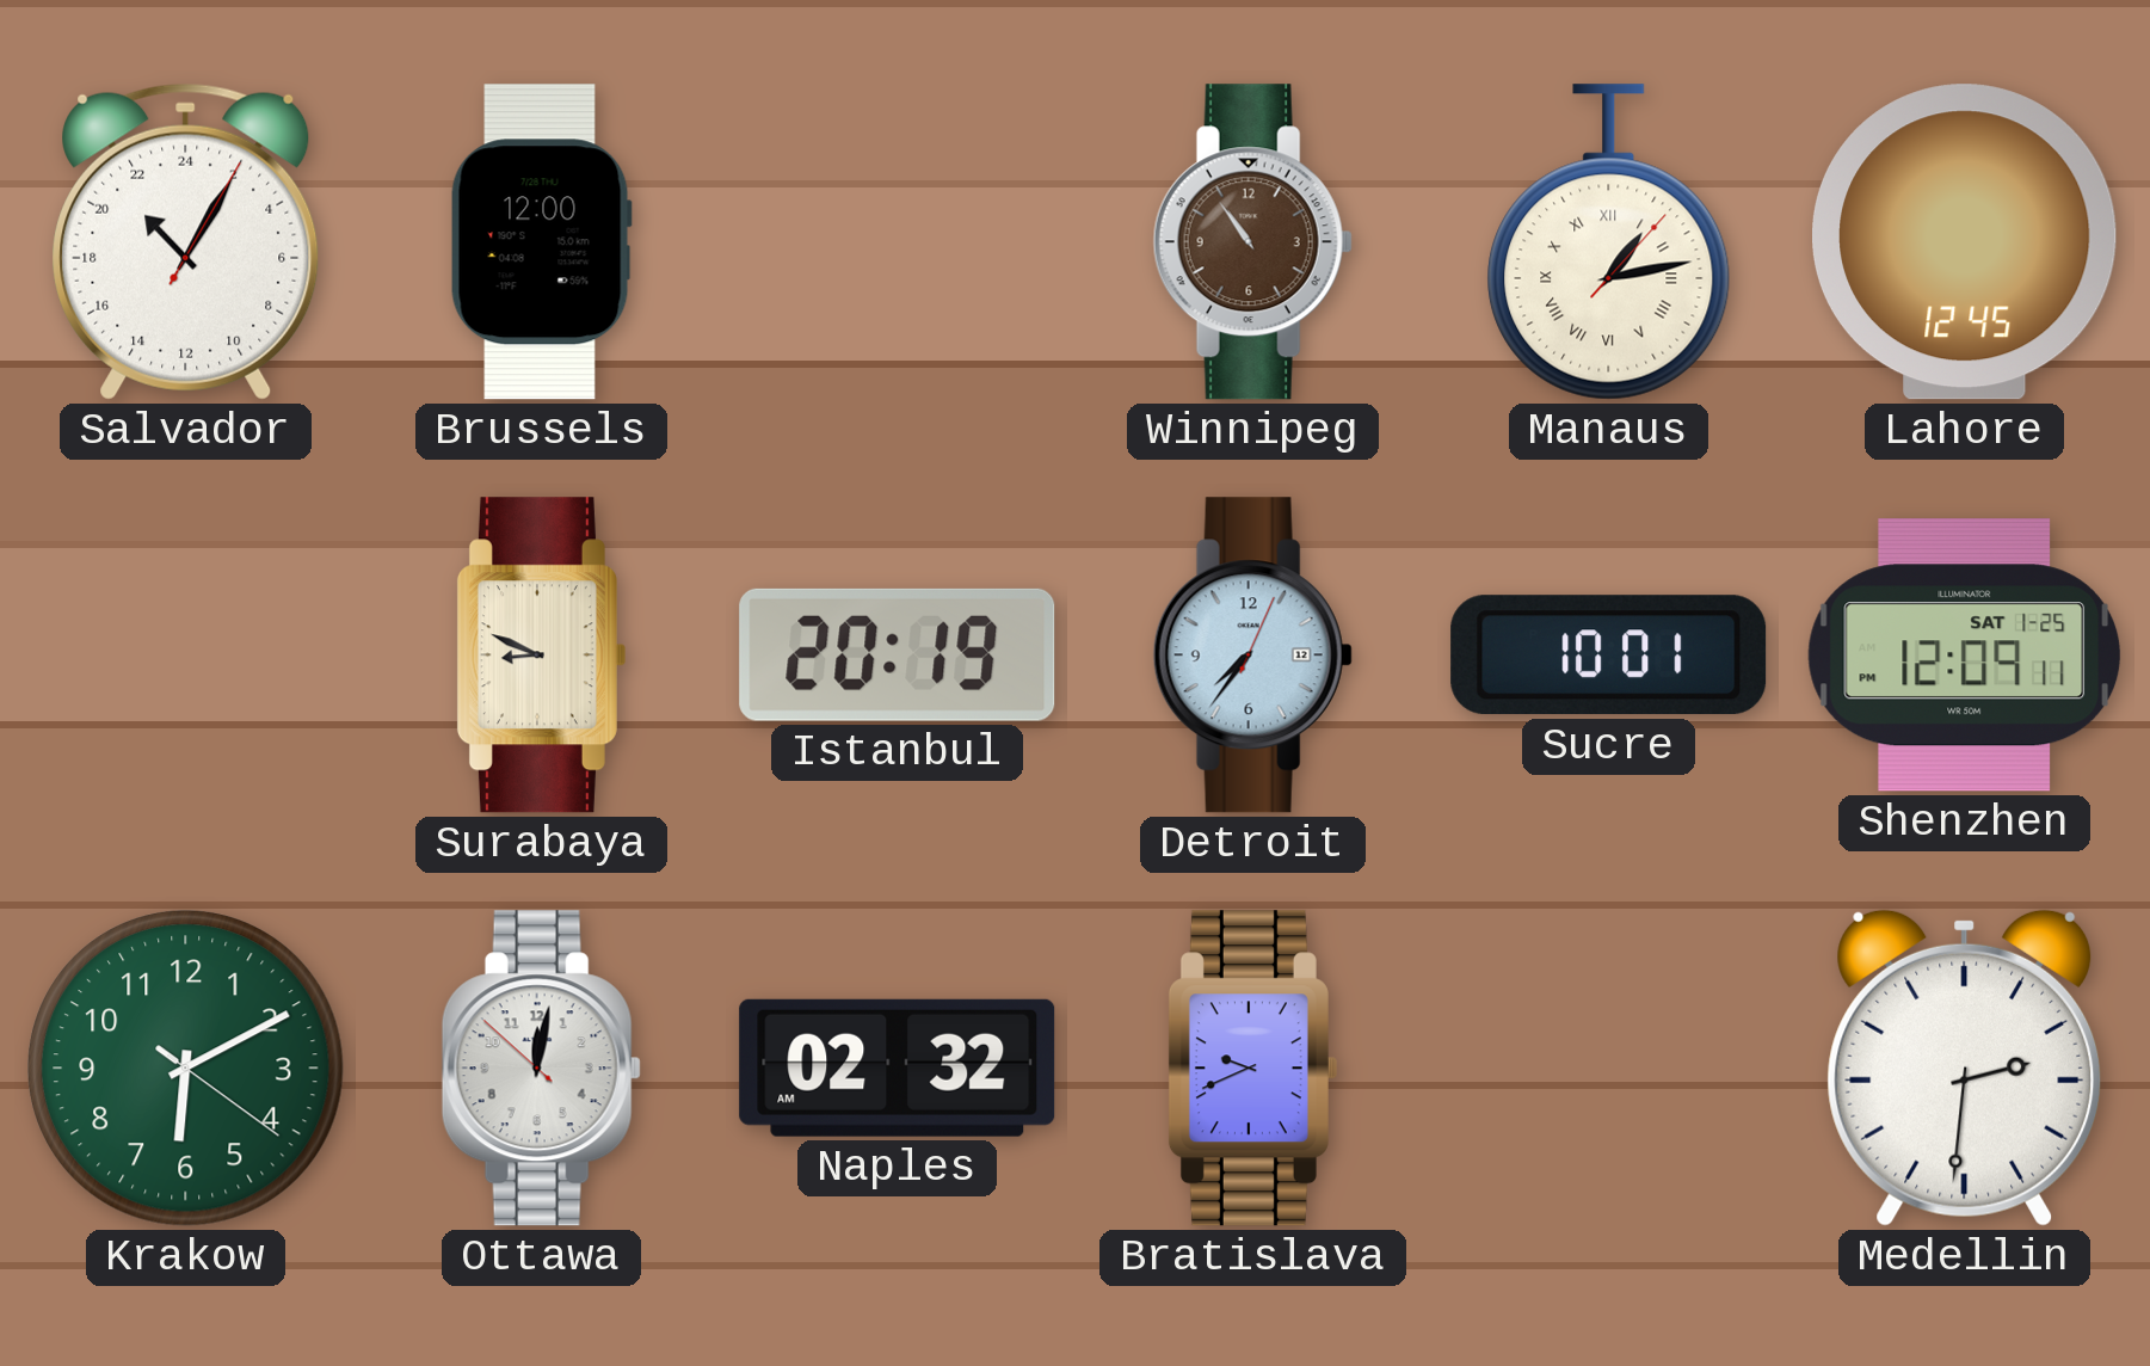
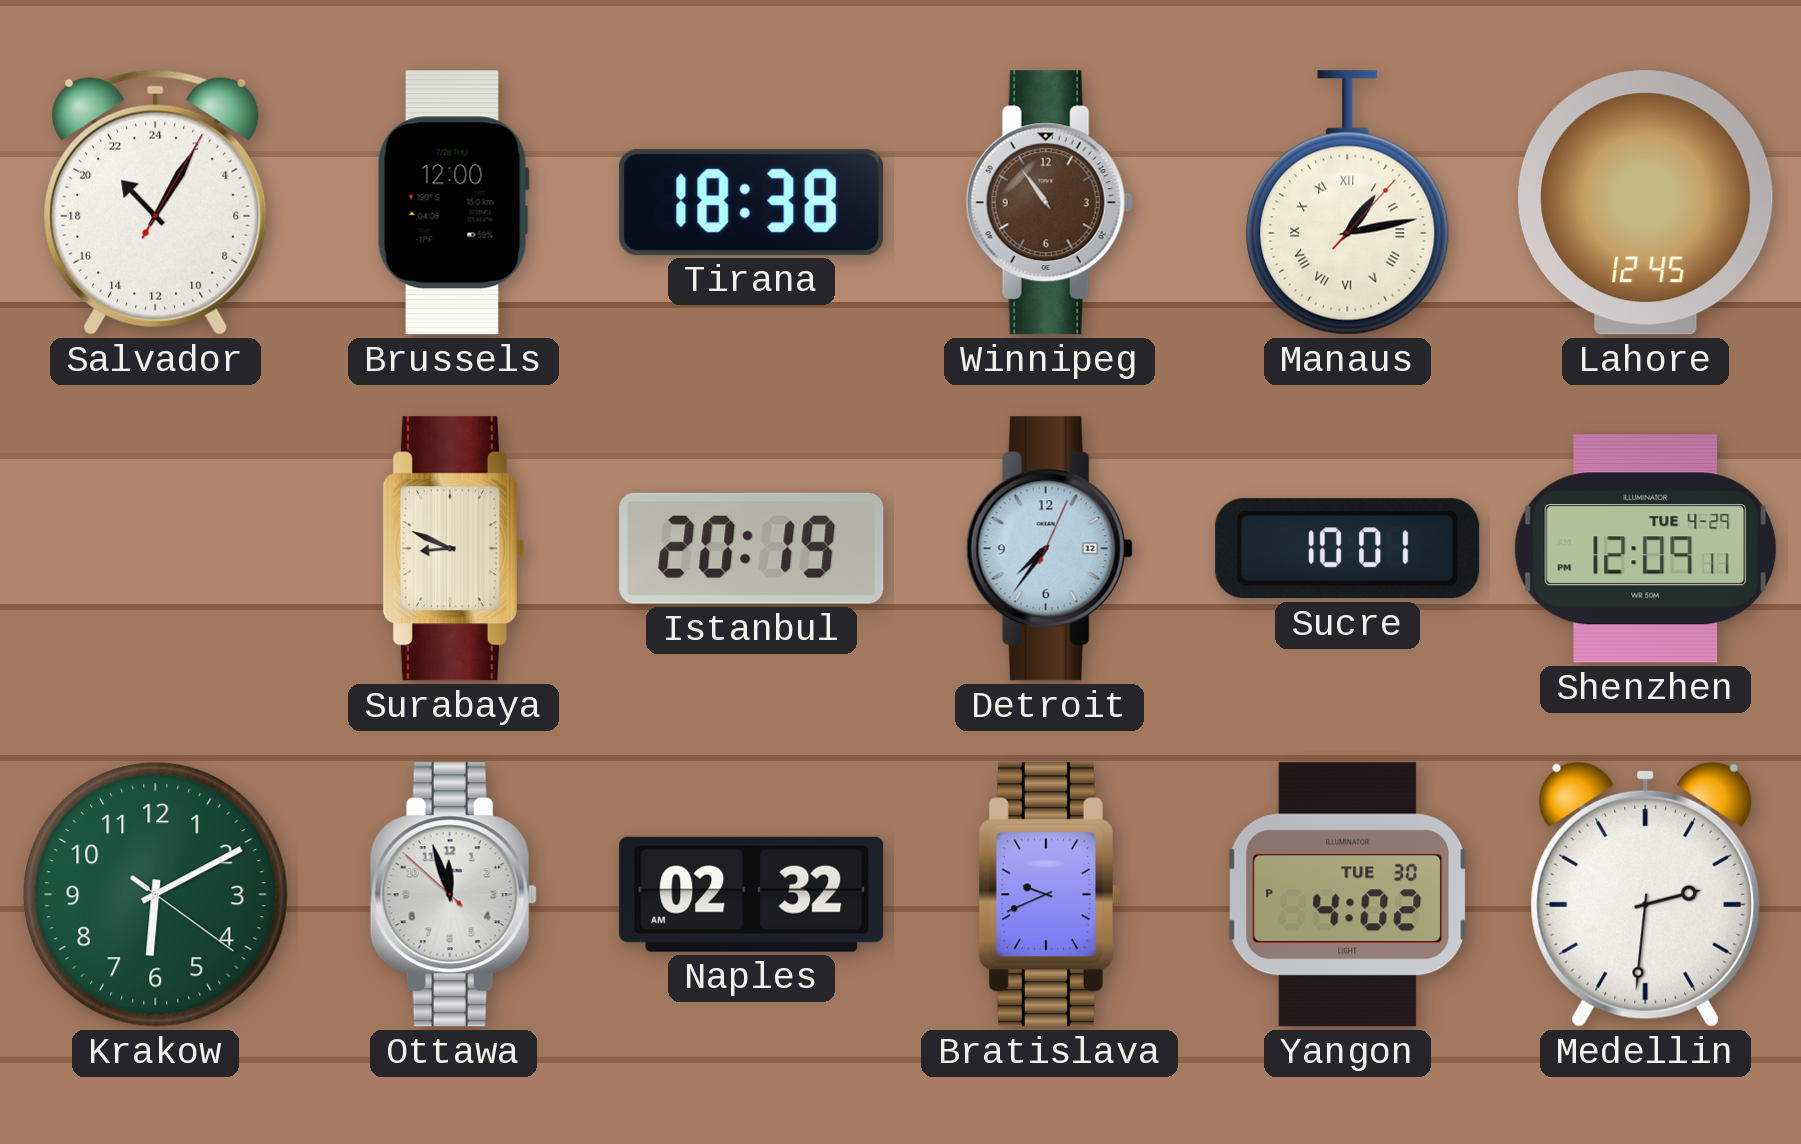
Tirana: none -> 18:38
Shenzhen date: SAT 1-25 -> TUE 4-29
Ottawa: 12:01 -> 11:56
Yangon: none -> 4:02
